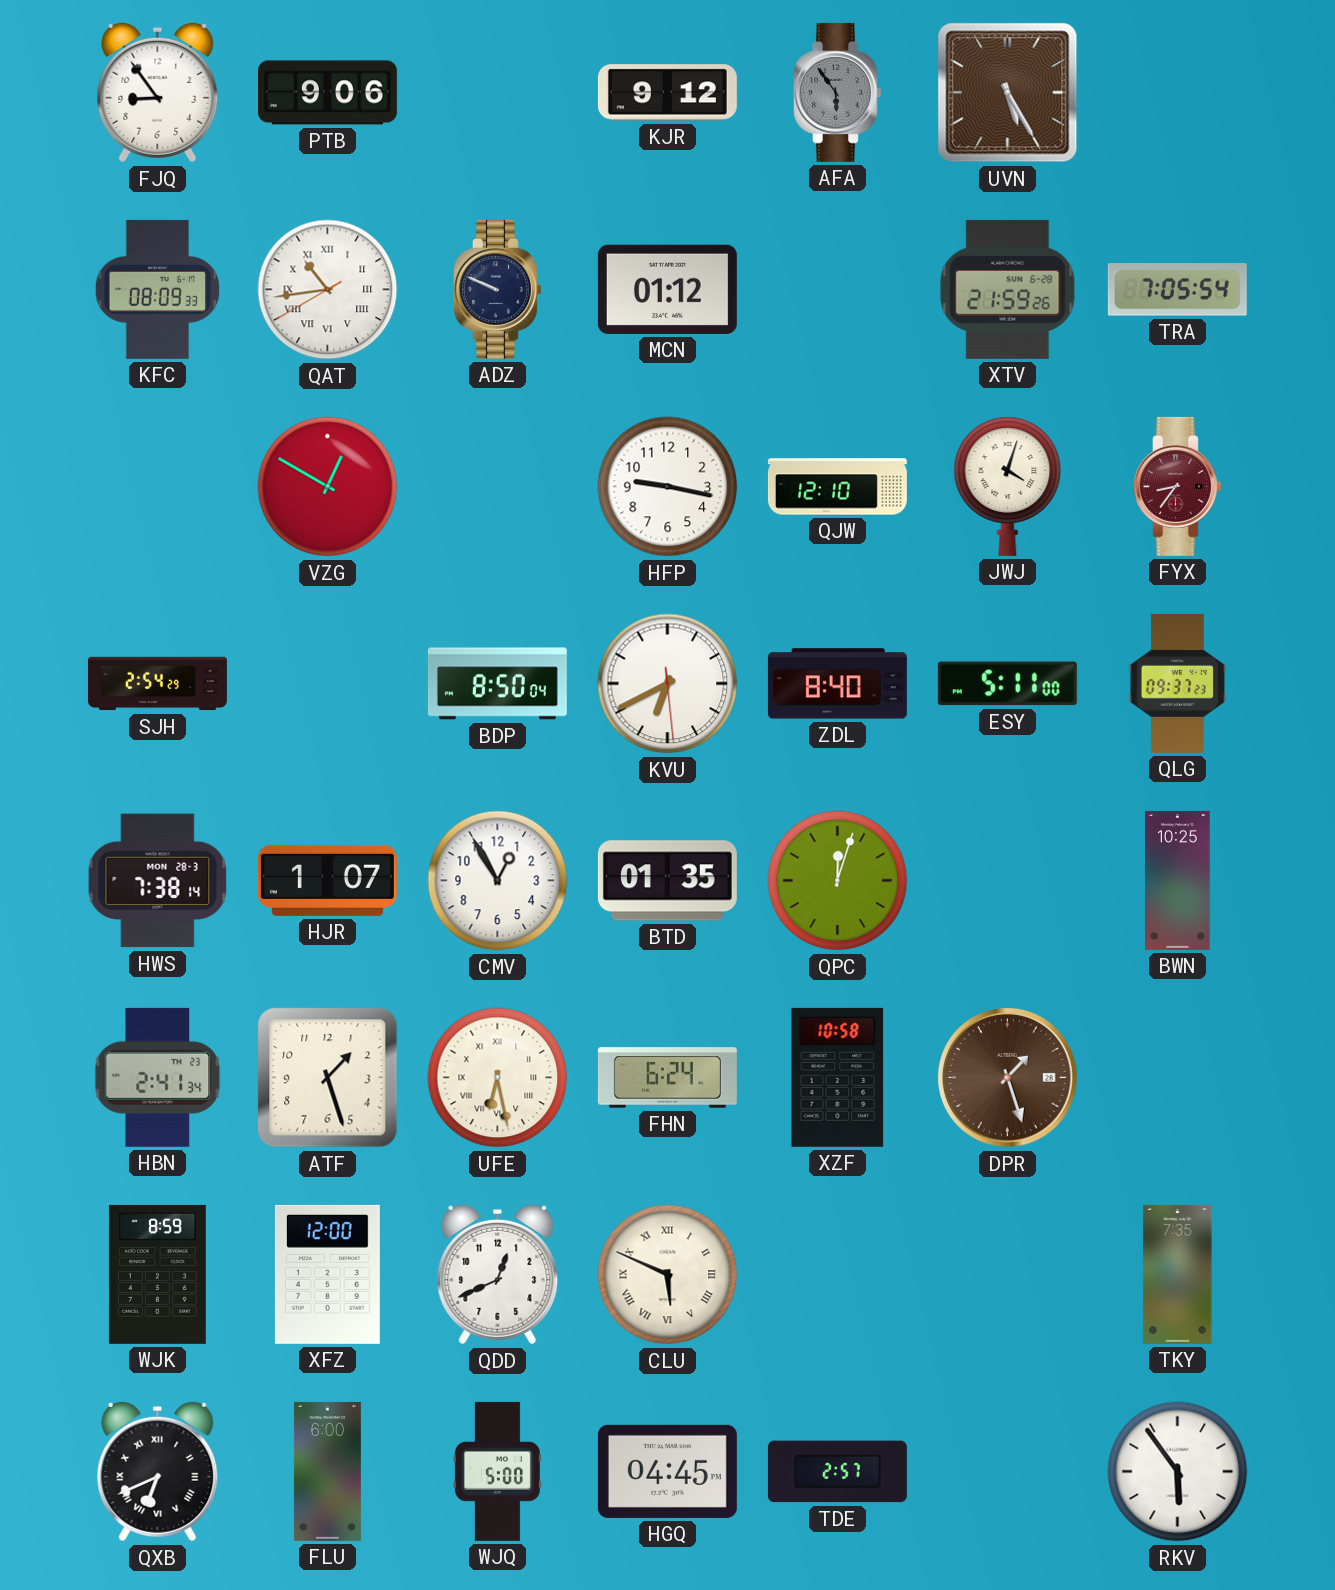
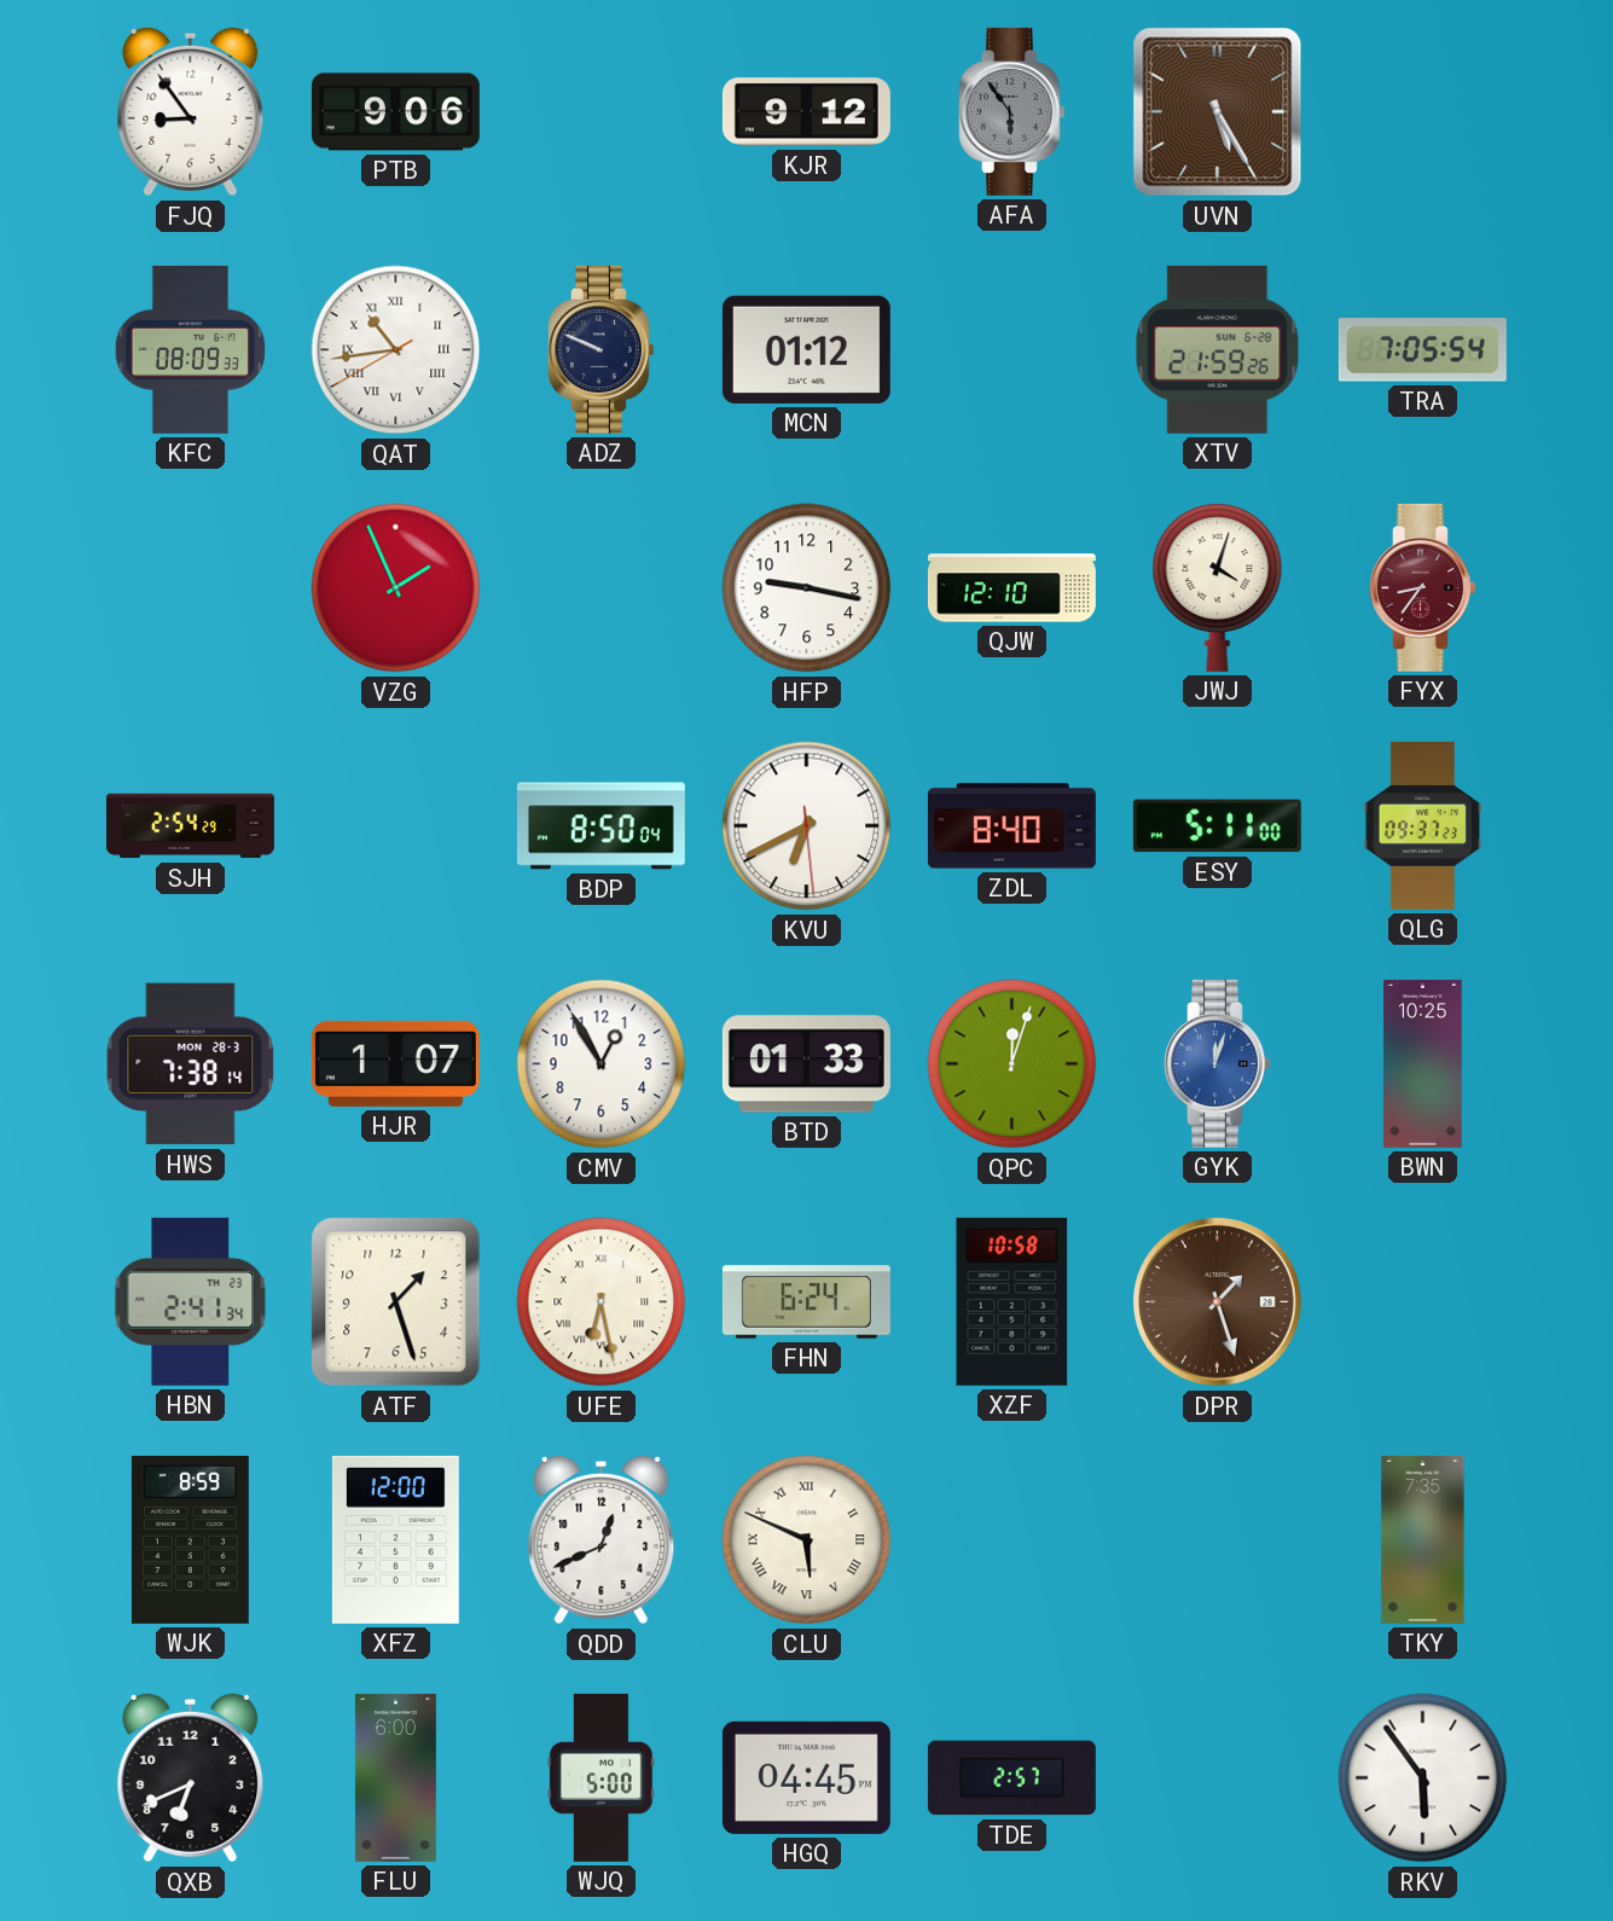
VZG: 12:50 -> 1:56
BTD: 01:35 -> 01:33
GYK: none -> 12:03
QXB numerals: Roman -> Arabic
